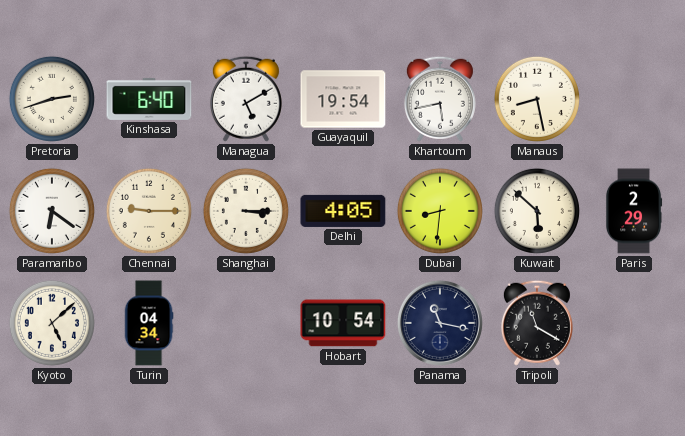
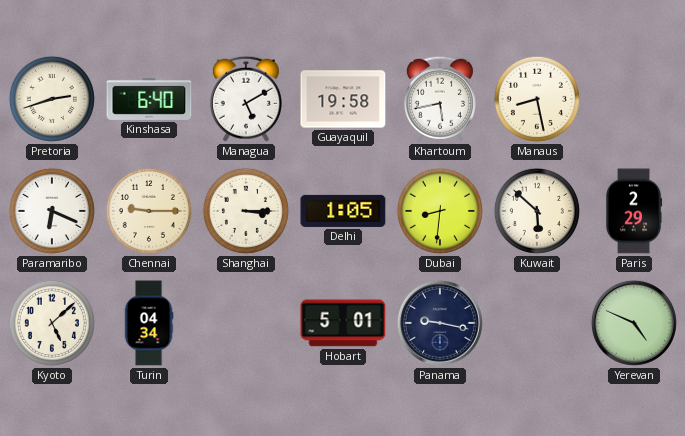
Guayaquil: 19:54 -> 19:58
Paramaribo: 6:21 -> 6:19
Delhi: 4:05 -> 1:05
Hobart: 10:54 -> 5:01
Panama: 11:17 -> 9:17
Tripoli: 11:20 -> none
Yerevan: none -> 4:49
